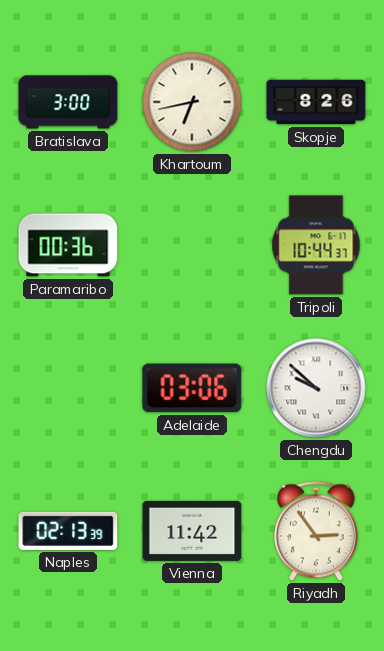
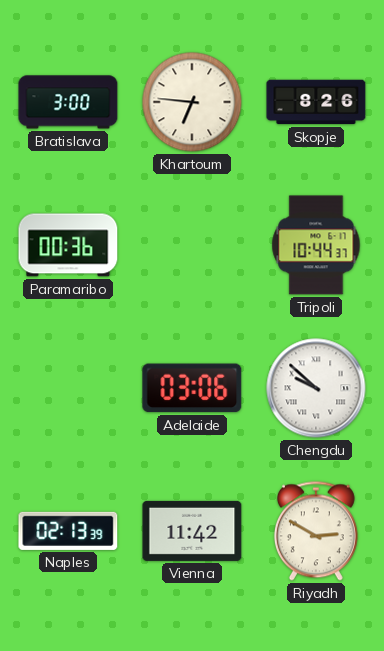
Khartoum: 6:43 -> 6:46
Riyadh: 2:54 -> 2:50
